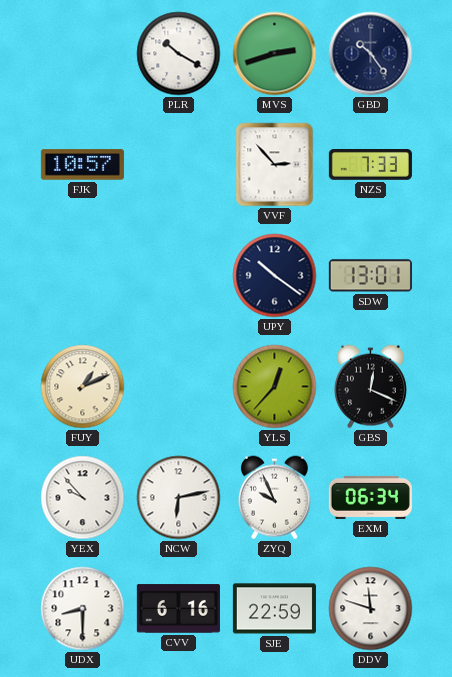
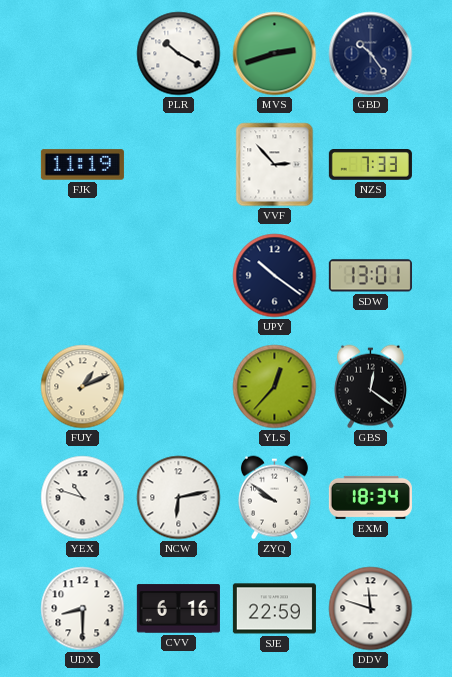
FJK: 10:57 -> 11:19
GBS: 12:19 -> 12:21
YEX: 9:53 -> 10:48
ZYQ: 9:56 -> 9:51
EXM: 06:34 -> 18:34
